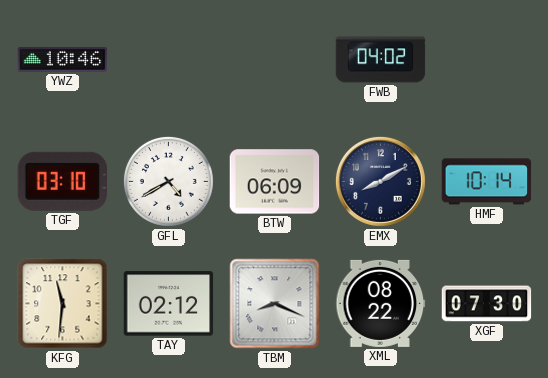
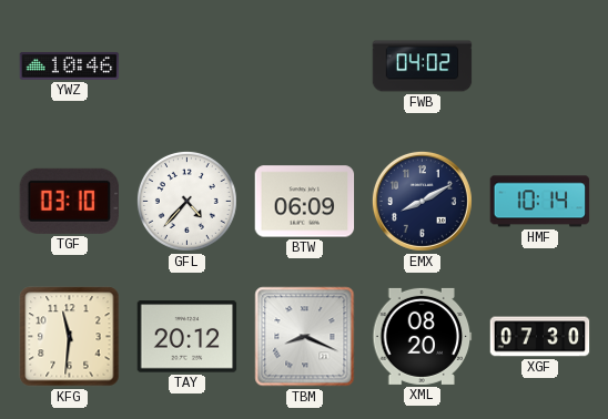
GFL: 4:40 -> 4:37
TAY: 02:12 -> 20:12
XML: 08:22 -> 08:20
